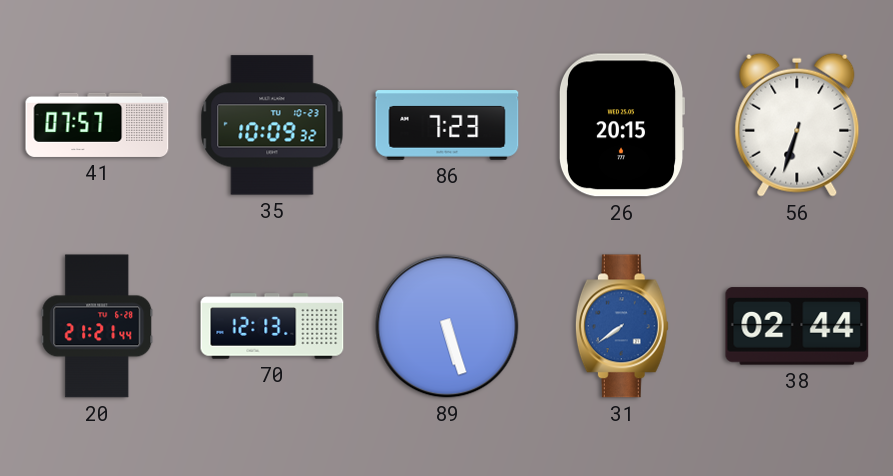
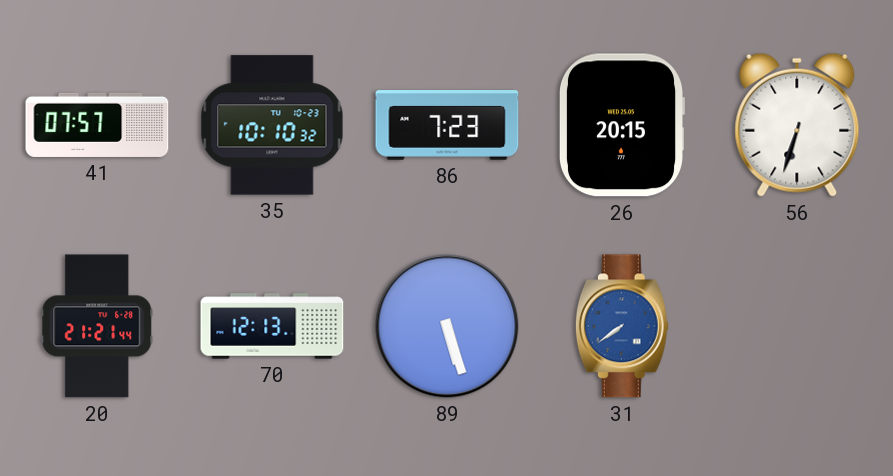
35: 10:09 -> 10:10
38: 02:44 -> none
